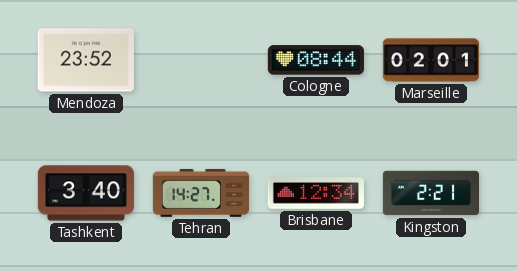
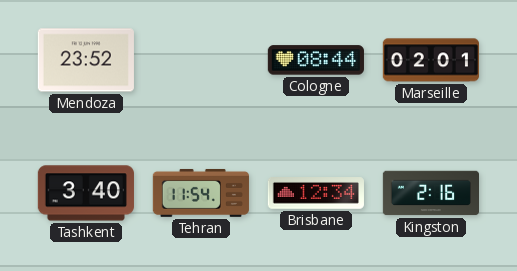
Tehran: 14:27 -> 11:54
Kingston: 2:21 -> 2:16
